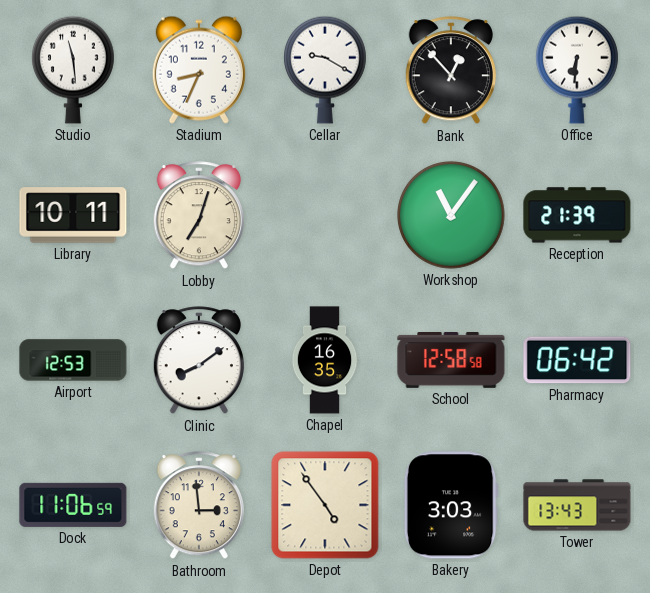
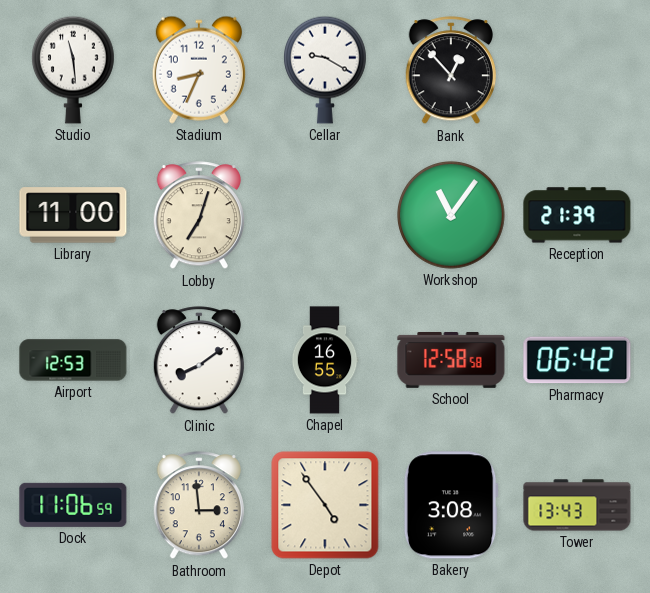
Office: 6:31 -> none
Library: 10:11 -> 11:00
Chapel: 16:35 -> 16:55
Bakery: 3:03 -> 3:08
